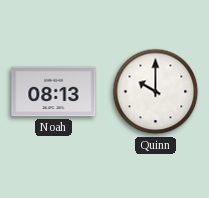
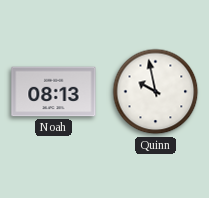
Quinn: 10:00 -> 9:58
